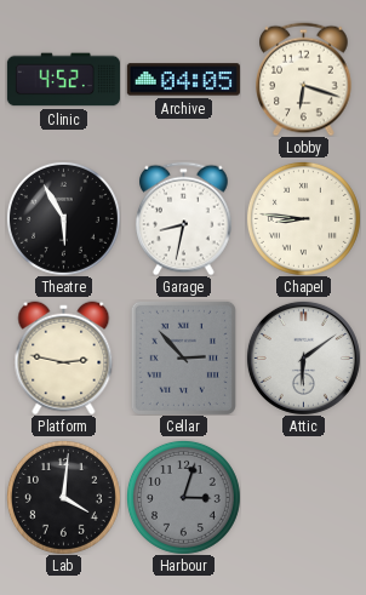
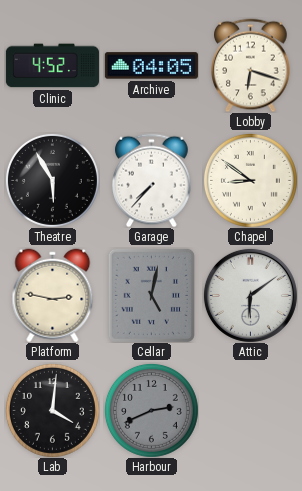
Garage: 8:32 -> 7:37
Chapel: 8:46 -> 8:51
Cellar: 2:53 -> 5:02
Harbour: 3:03 -> 2:41
